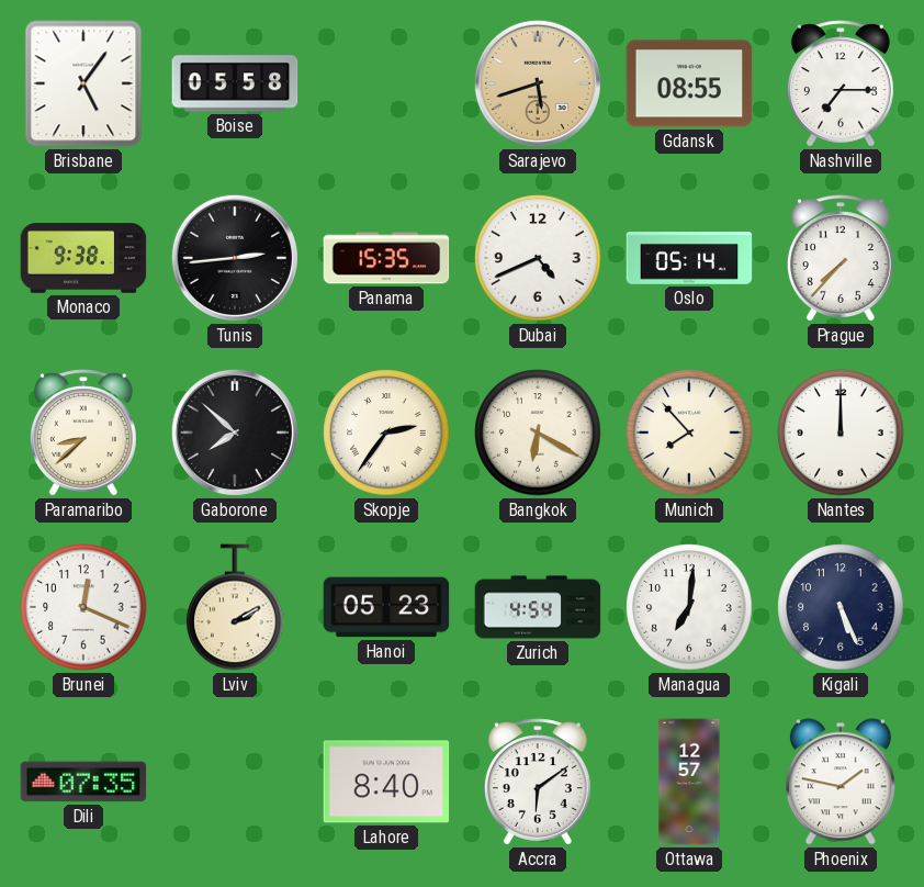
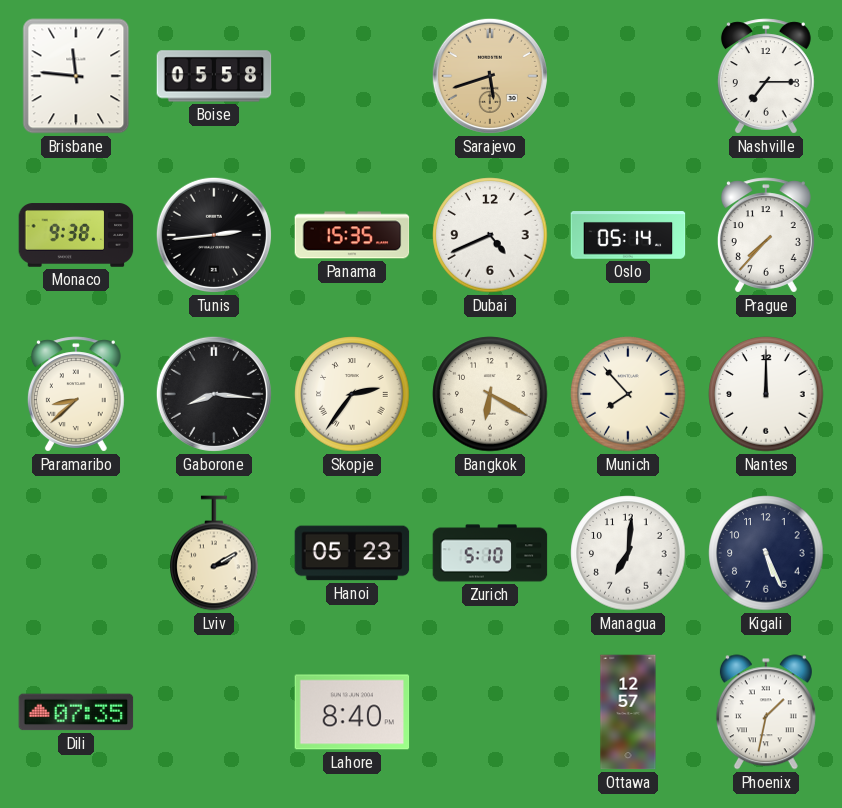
Brisbane: 5:06 -> 11:46
Gdansk: 08:55 -> none
Gaborone: 7:52 -> 8:16
Brunei: 12:19 -> none
Zurich: 4:54 -> 5:10
Accra: 6:09 -> none
Phoenix: 1:47 -> 1:32
